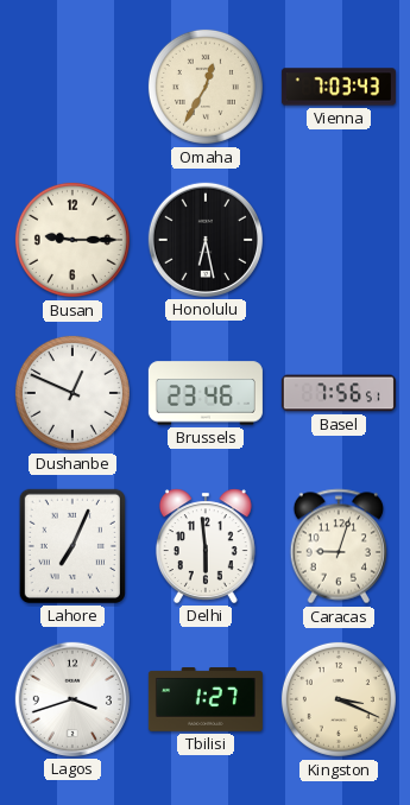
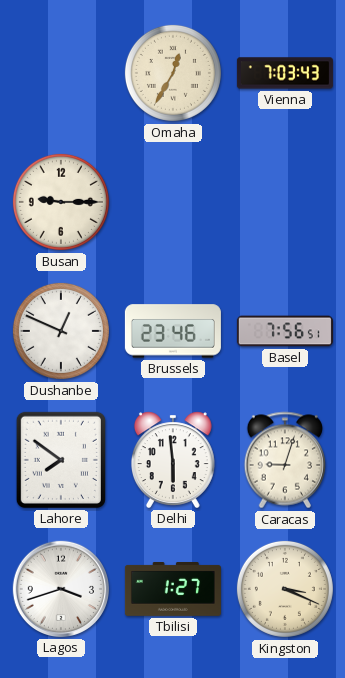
Honolulu: 6:28 -> none
Lahore: 7:04 -> 7:51
